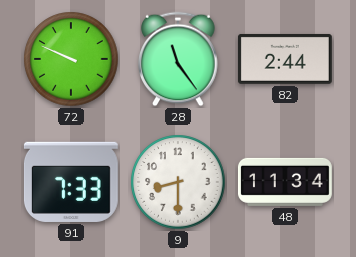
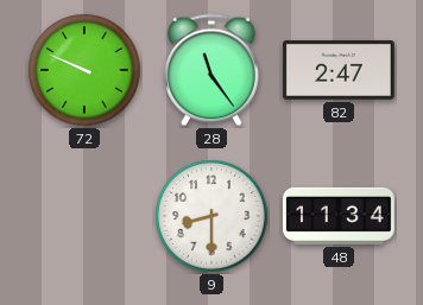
82: 2:44 -> 2:47
91: 7:33 -> none
